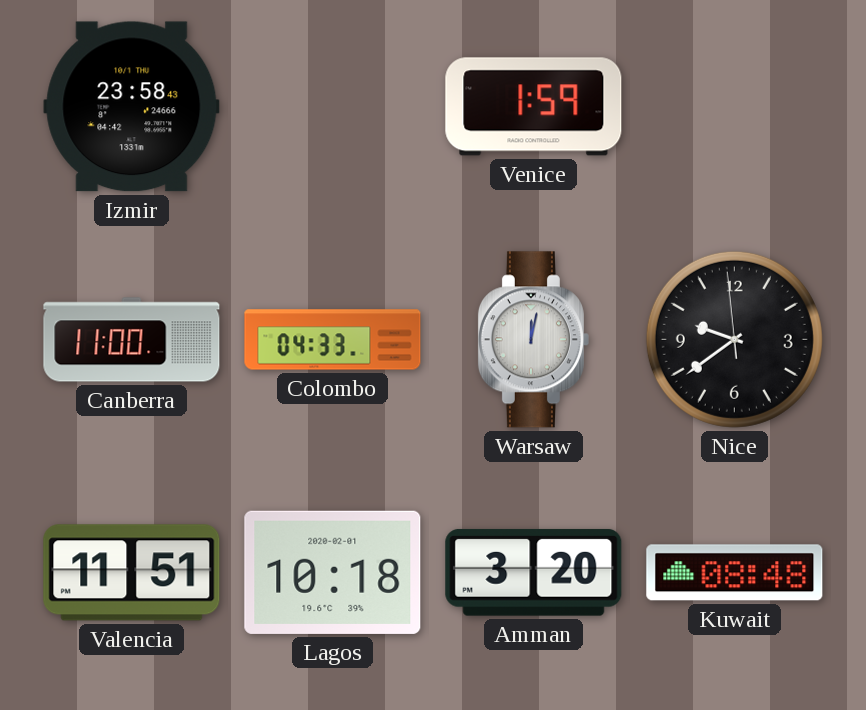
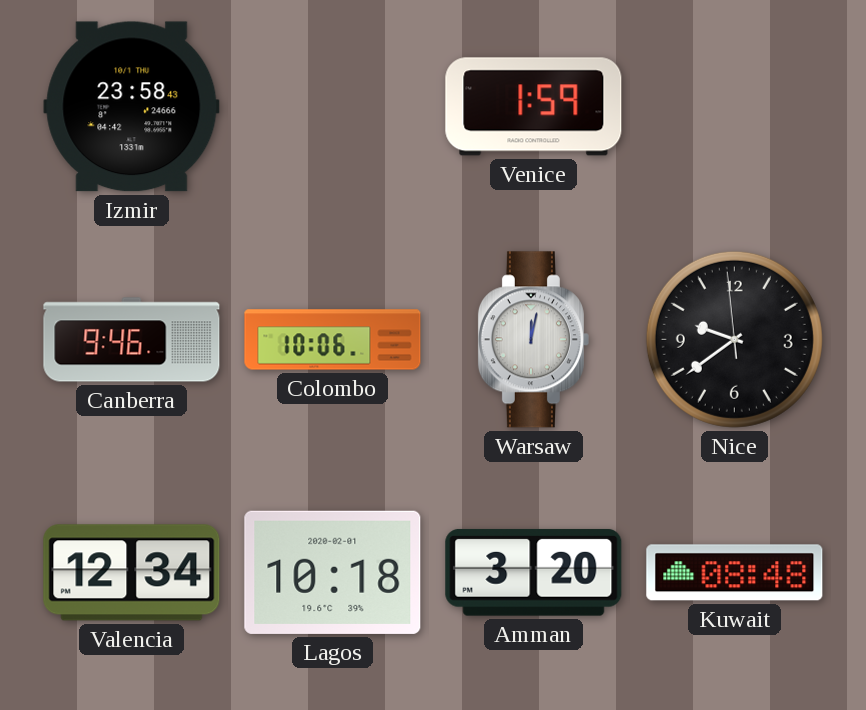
Canberra: 11:00 -> 9:46
Colombo: 04:33 -> 10:06
Valencia: 11:51 -> 12:34
